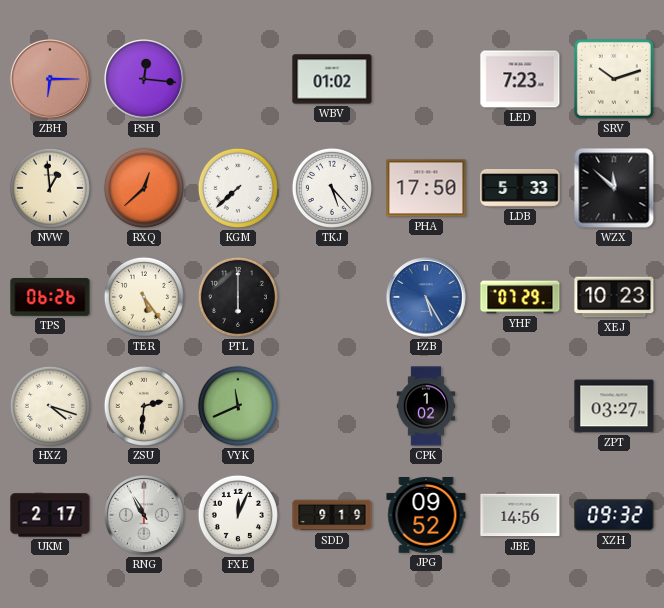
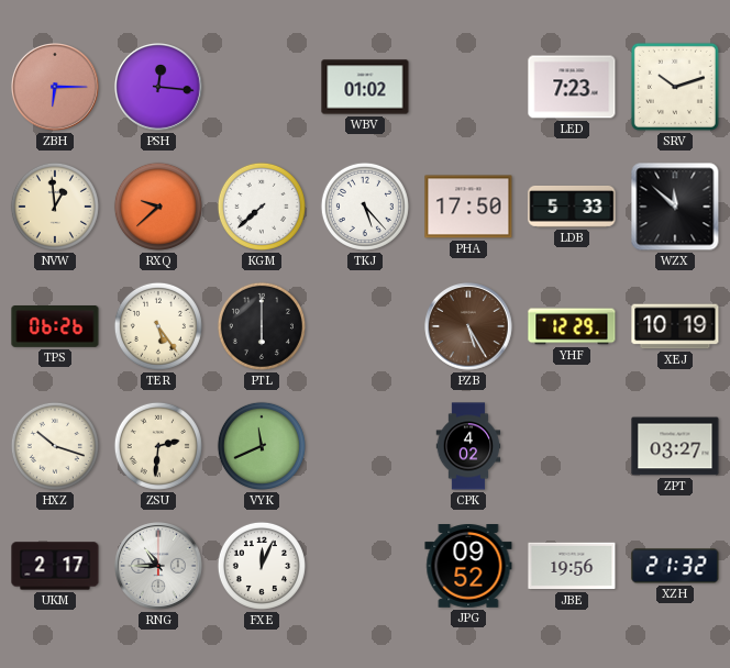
RXQ: 12:38 -> 9:38
PZB dial: blue -> brown
YHF: 07:29 -> 12:29
XEJ: 10:23 -> 10:19
HXZ: 4:18 -> 10:18
CPK: 1:02 -> 4:02
RNG: 10:55 -> 10:45
SDD: 9:19 -> none
JBE: 14:56 -> 19:56
XZH: 09:32 -> 21:32
